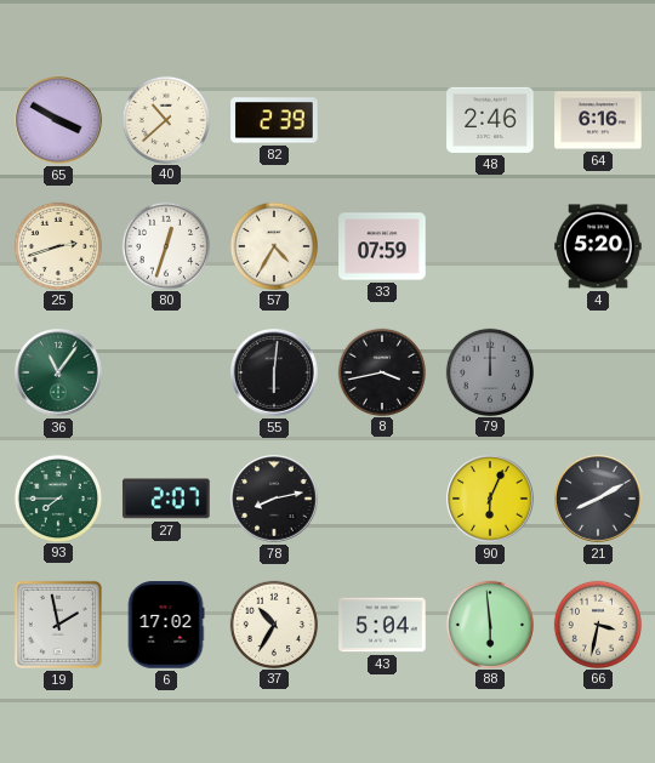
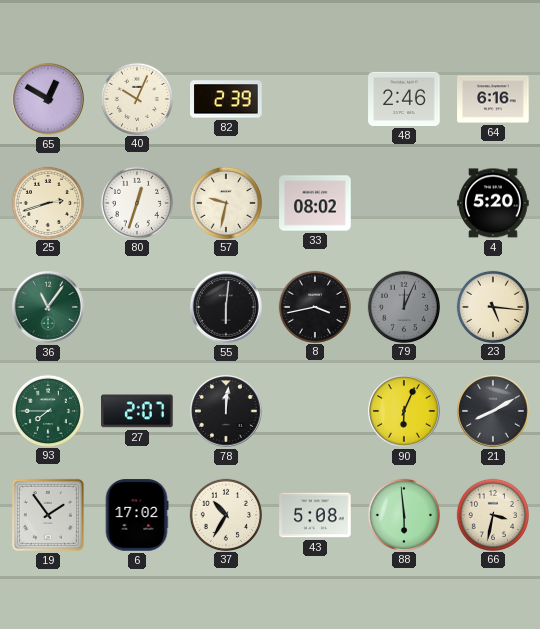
65: 3:50 -> 12:50
40: 10:38 -> 10:04
57: 4:35 -> 9:32
33: 07:59 -> 08:02
79: 12:00 -> 12:04
23: none -> 5:16
78: 8:13 -> 12:01
19: 1:58 -> 1:54
43: 5:04 -> 5:08
